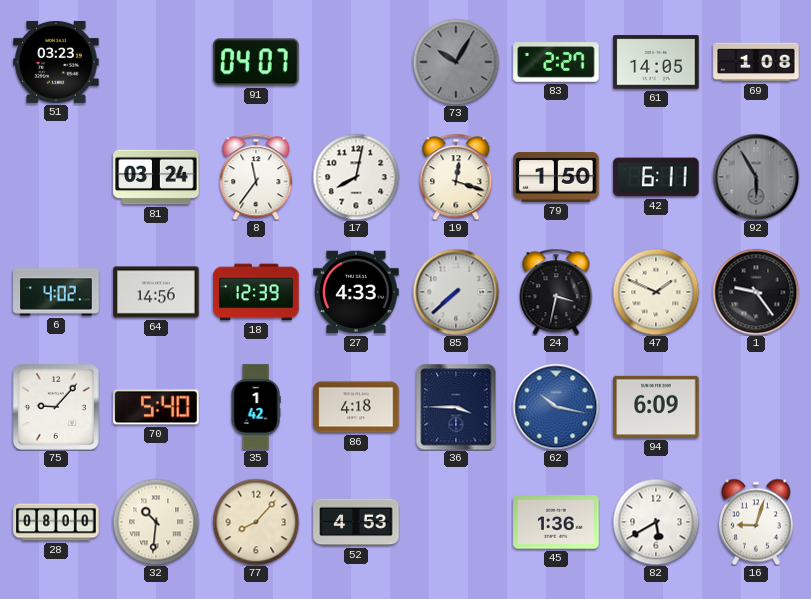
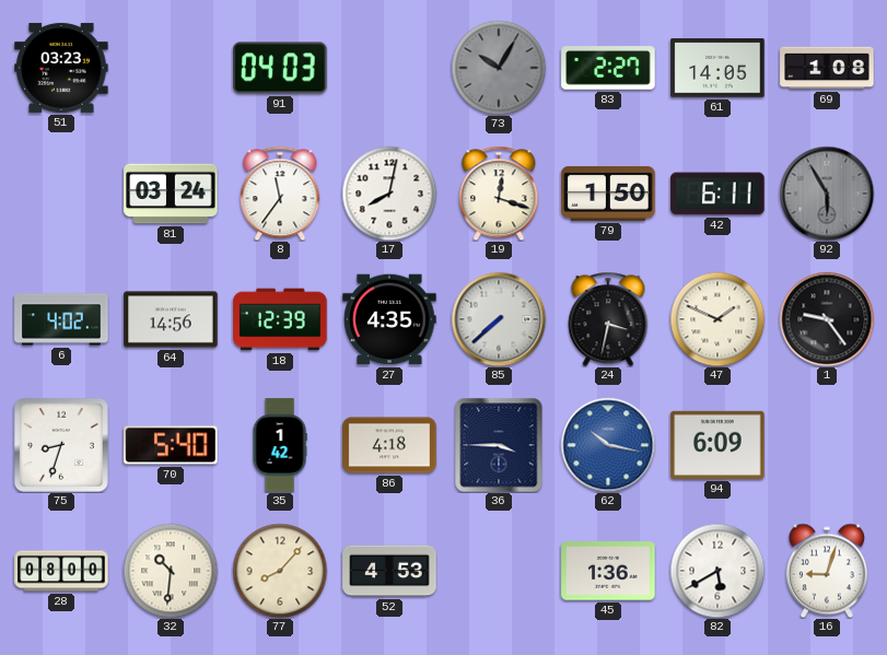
91: 04:07 -> 04:03
27: 4:33 -> 4:35
75: 9:07 -> 8:33
